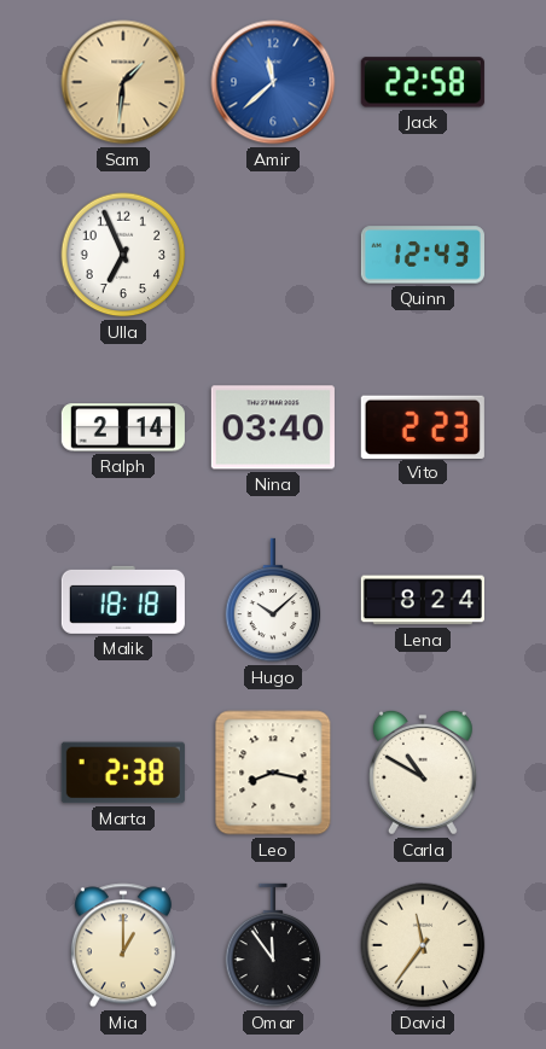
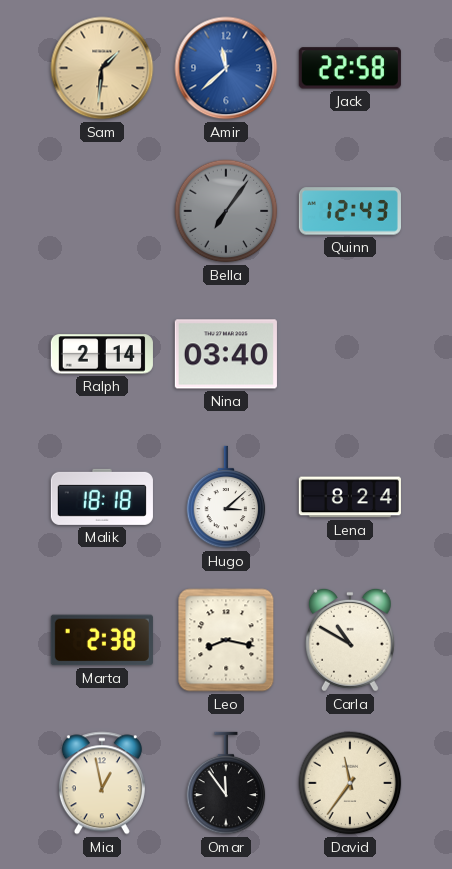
Ulla: 6:56 -> none
Bella: none -> 7:06
Vito: 2:23 -> none
Hugo: 10:08 -> 3:08
Mia: 1:00 -> 12:58
